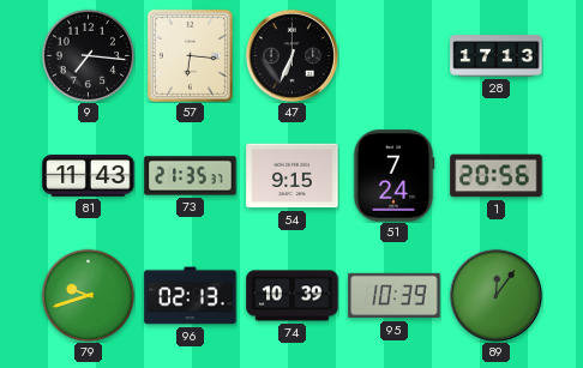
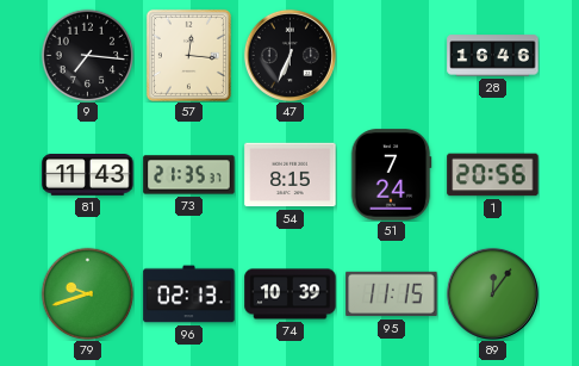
57: 6:16 -> 12:16
28: 17:13 -> 16:46
54: 9:15 -> 8:15
95: 10:39 -> 11:15
